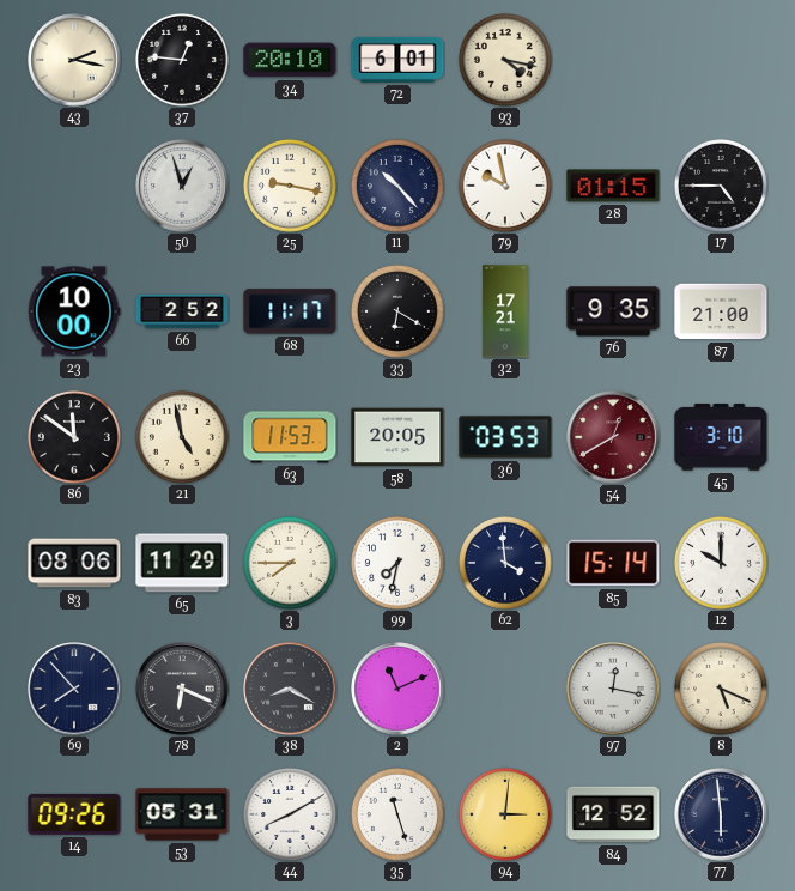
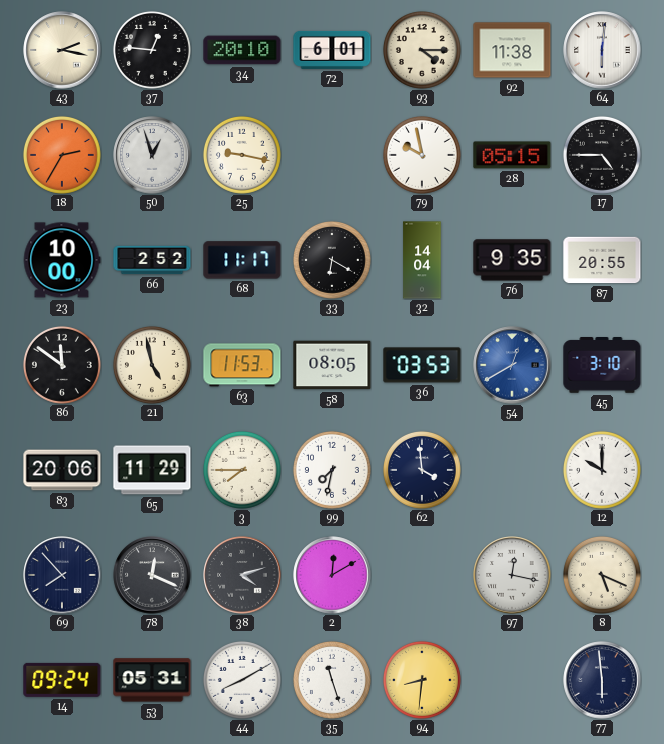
93: 4:17 -> 4:15
92: none -> 11:38
64: none -> 6:01
18: none -> 2:35
11: 10:23 -> none
28: 01:15 -> 05:15
32: 17:21 -> 14:04
87: 21:00 -> 20:55
58: 20:05 -> 08:05
54 dial: burgundy -> blue
83: 08:06 -> 20:06
85: 15:14 -> none
78: 6:19 -> 12:19
38: 8:20 -> 4:12
2: 11:11 -> 12:10
14: 09:26 -> 09:24
94: 3:01 -> 8:31
84: 12:52 -> none
